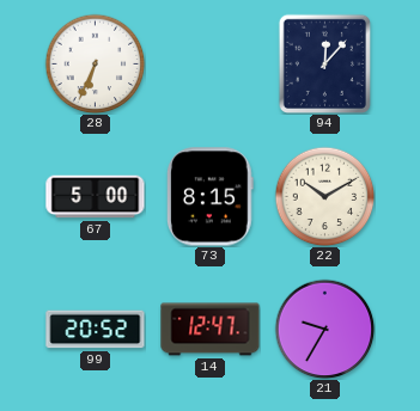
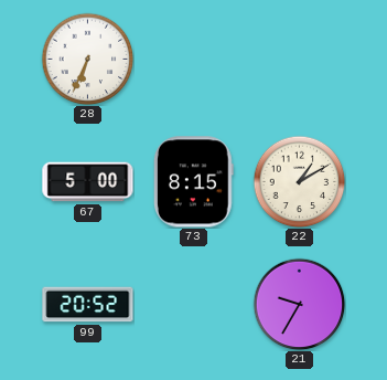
94: 12:07 -> none
22: 10:10 -> 1:10
14: 12:47 -> none
